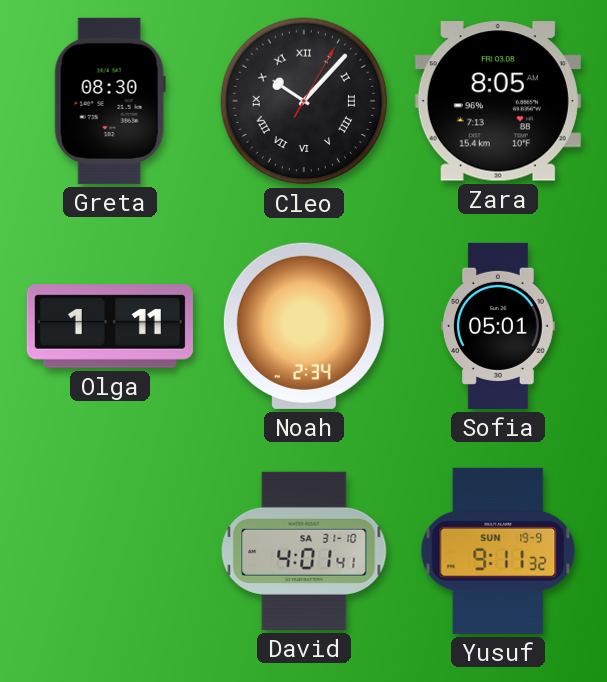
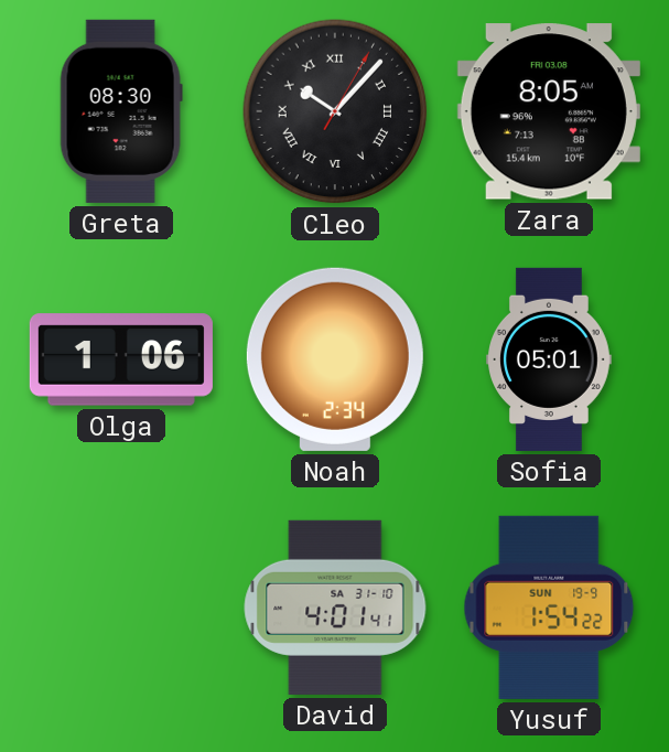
Olga: 1:11 -> 1:06
Yusuf: 9:11 -> 1:54
